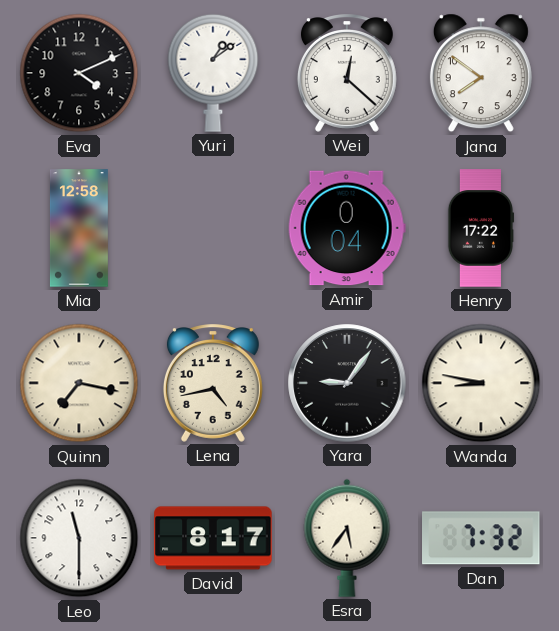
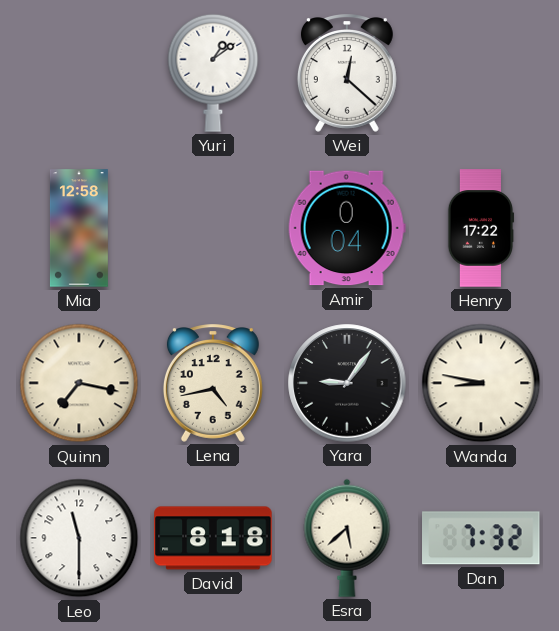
Eva: 4:11 -> none
Jana: 7:51 -> none
David: 8:17 -> 8:18
Esra: 5:36 -> 5:38
